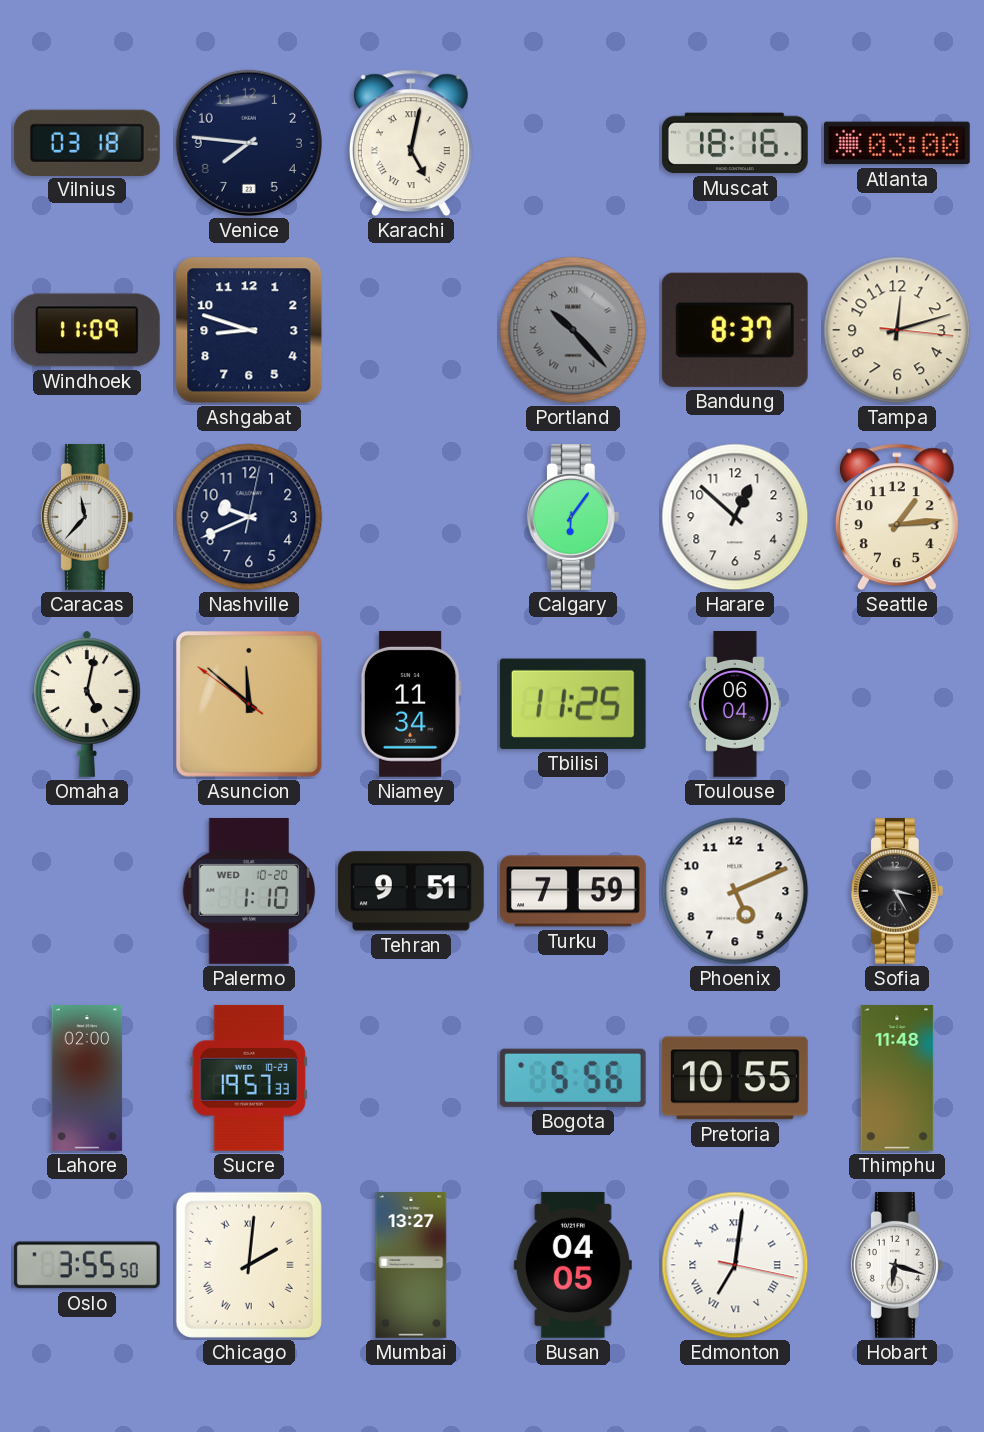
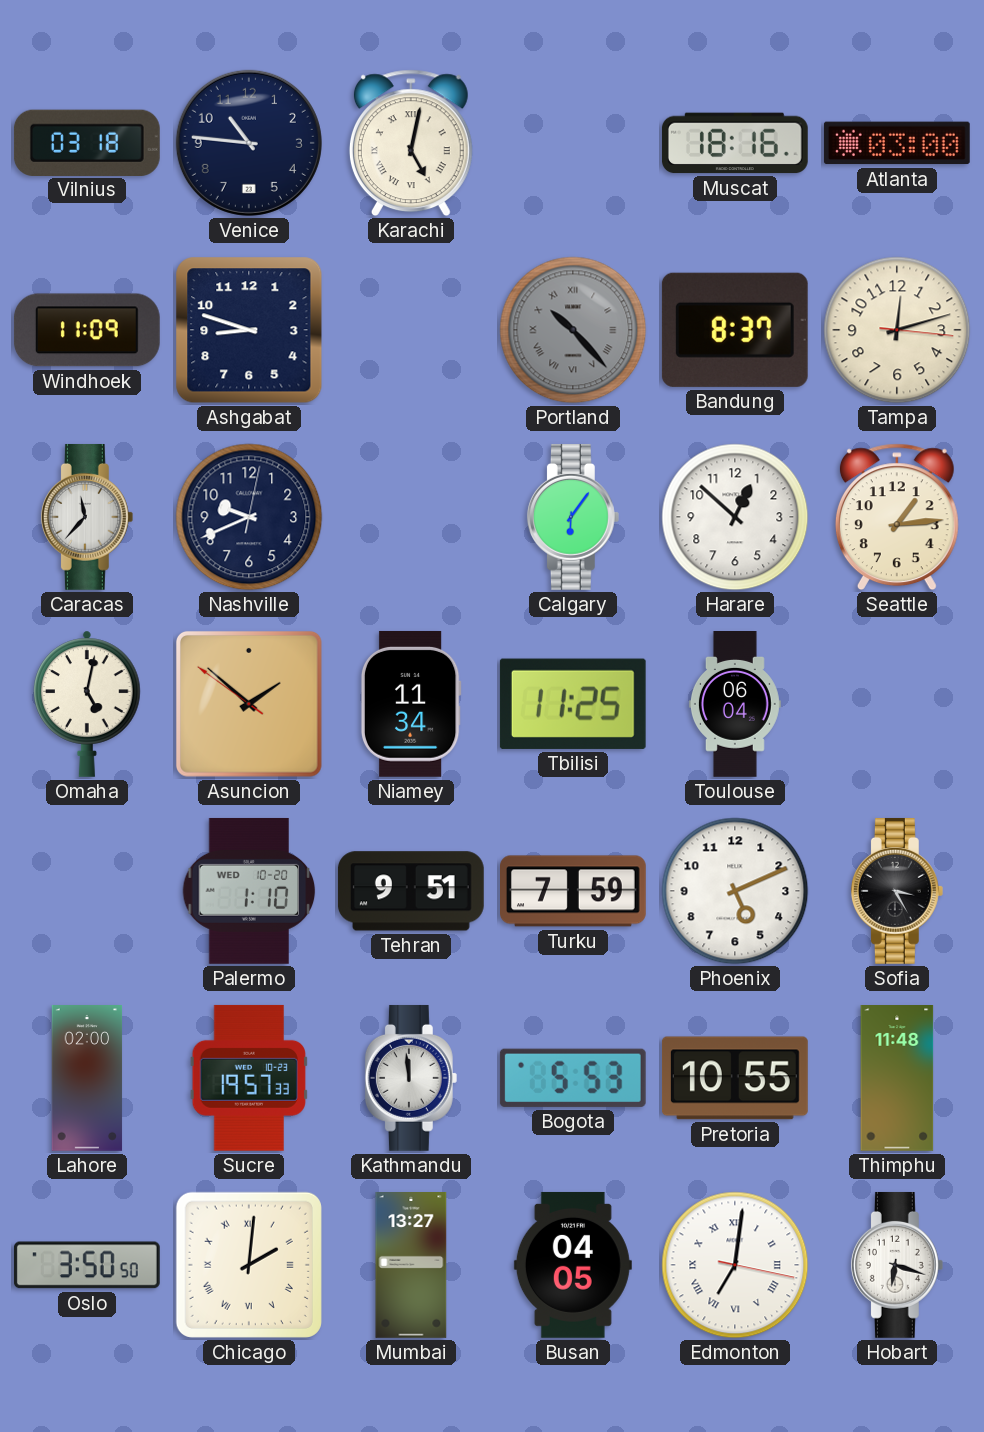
Venice: 7:46 -> 10:46
Asuncion: 11:51 -> 1:51
Kathmandu: none -> 11:59
Bogota: 5:56 -> 5:53
Oslo: 3:55 -> 3:50
